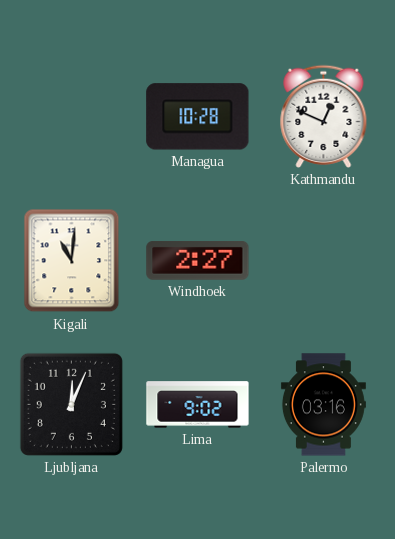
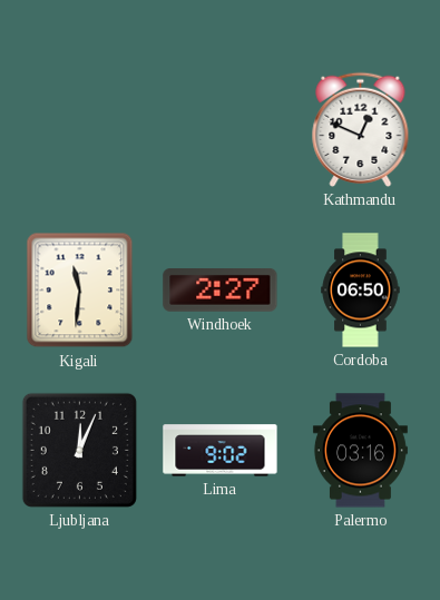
Managua: 10:28 -> none
Kigali: 11:01 -> 11:31
Cordoba: none -> 06:50
